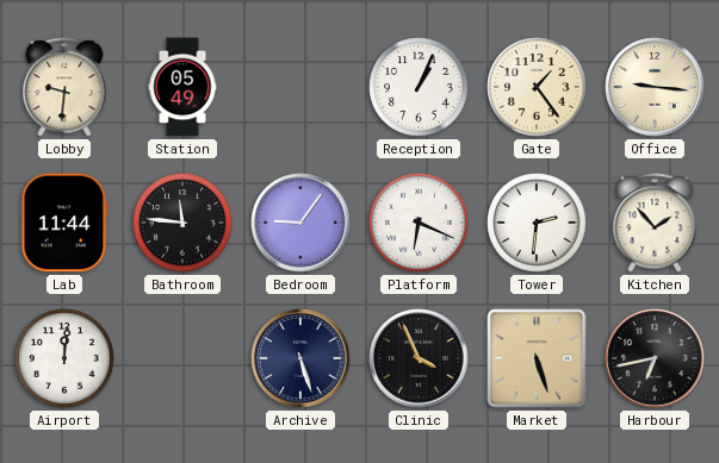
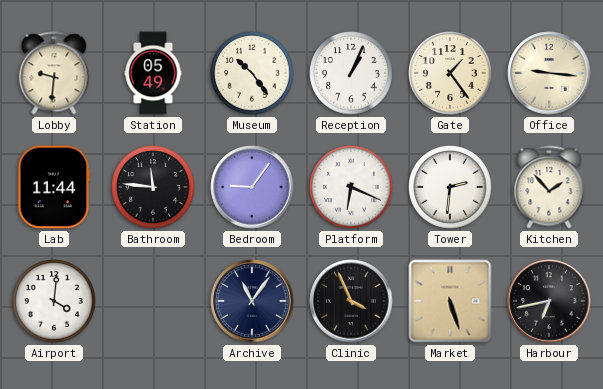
Museum: none -> 10:24
Airport: 12:01 -> 4:01
Archive: 5:27 -> 11:06
